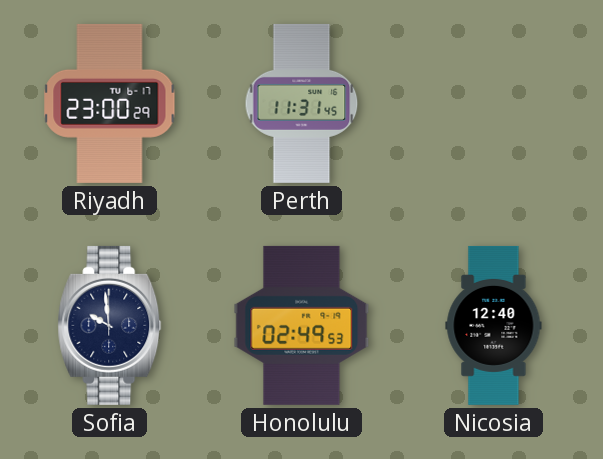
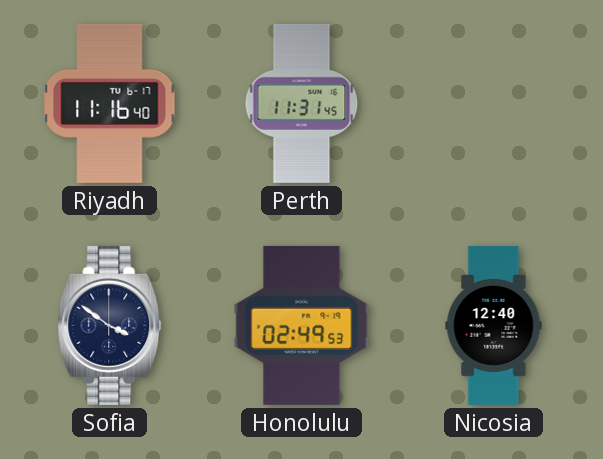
Riyadh: 23:00 -> 11:16
Sofia: 9:59 -> 3:51
